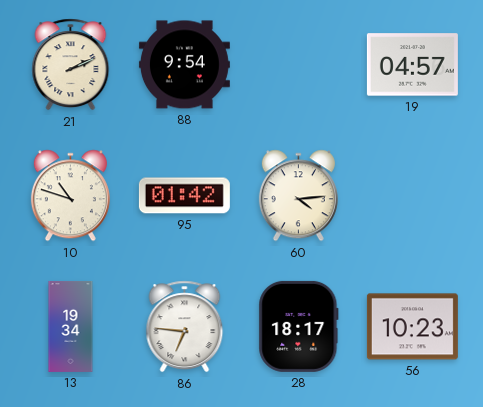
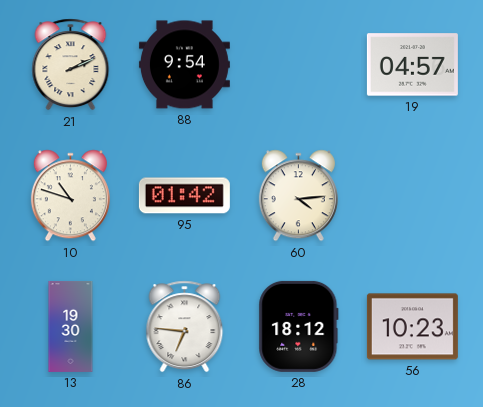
13: 19:34 -> 19:30
28: 18:17 -> 18:12
